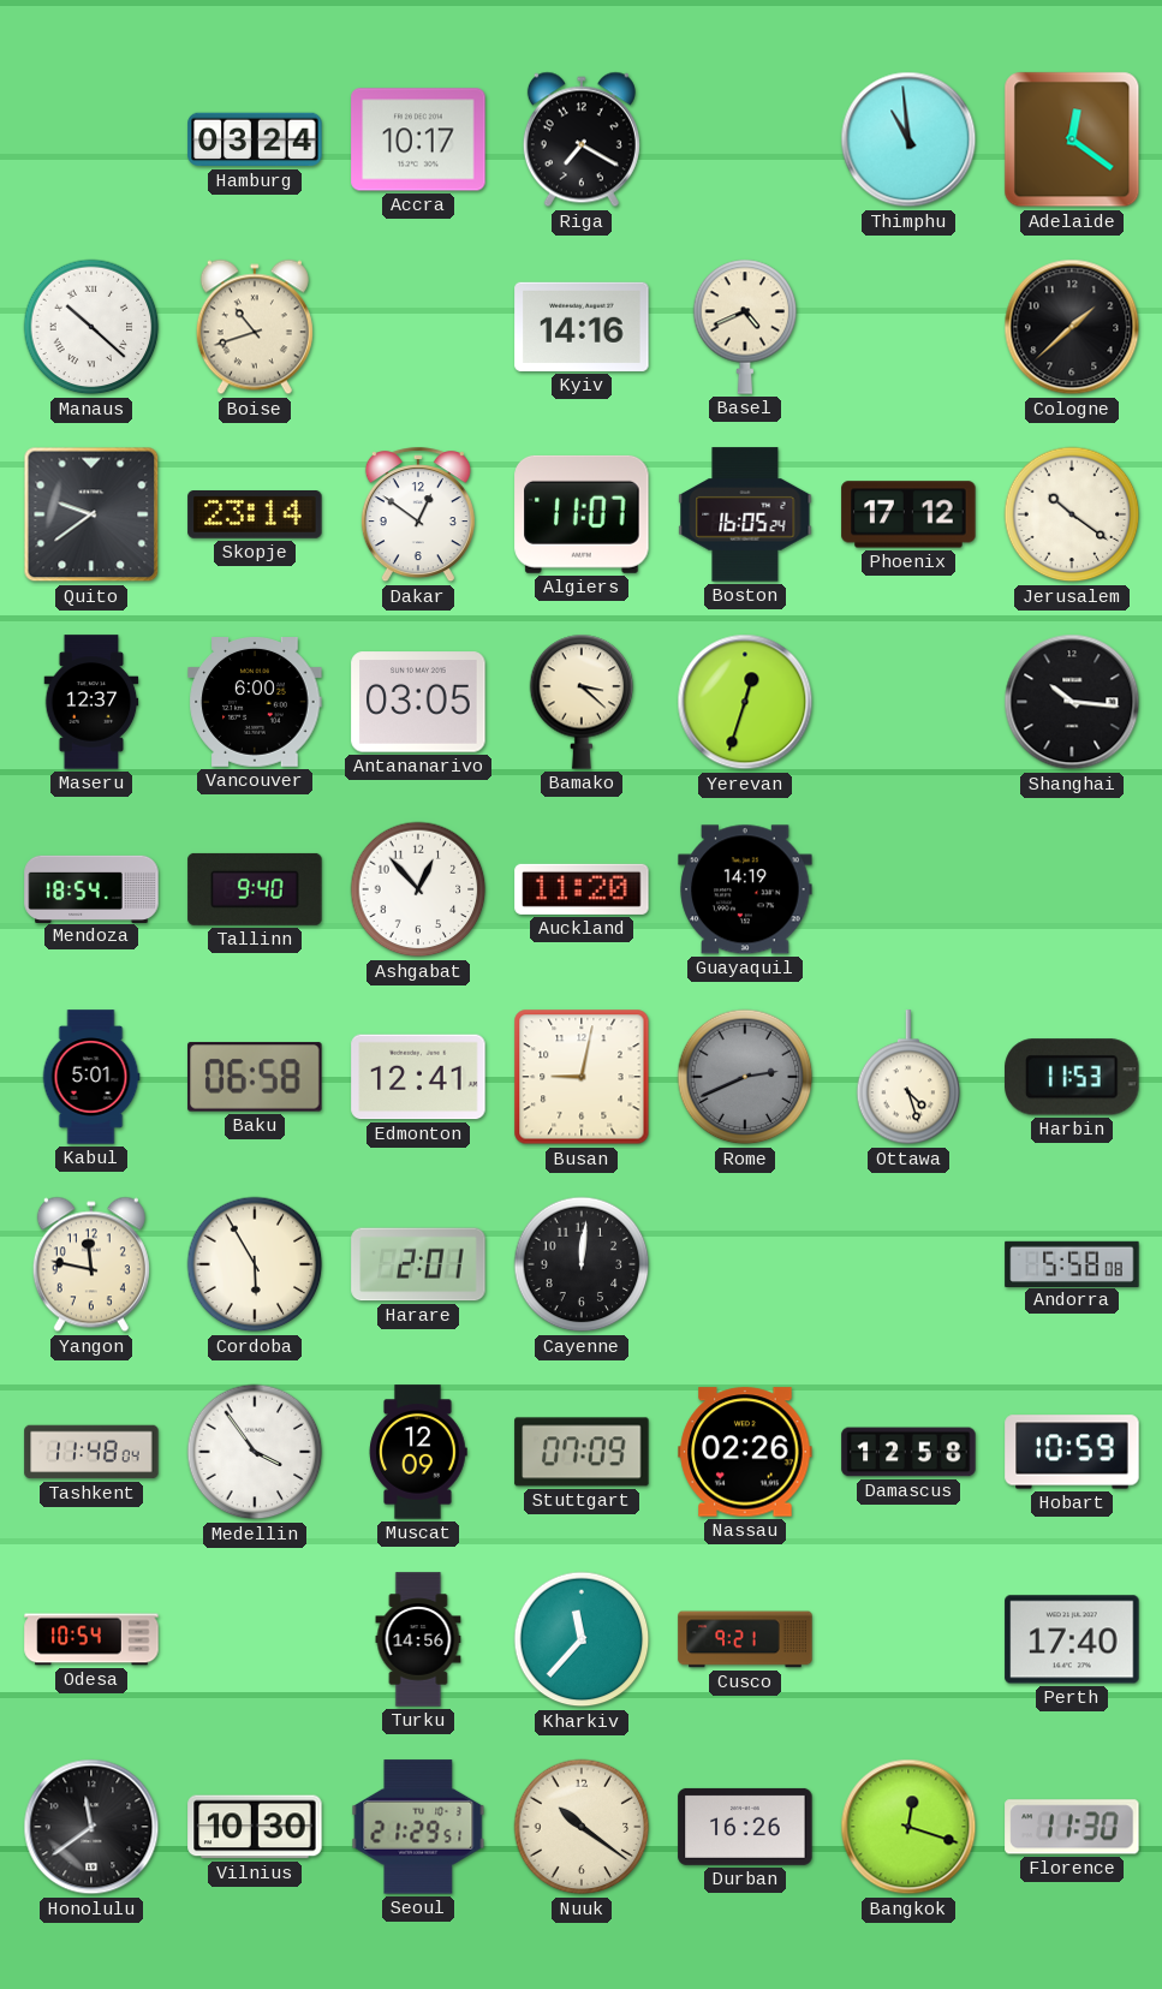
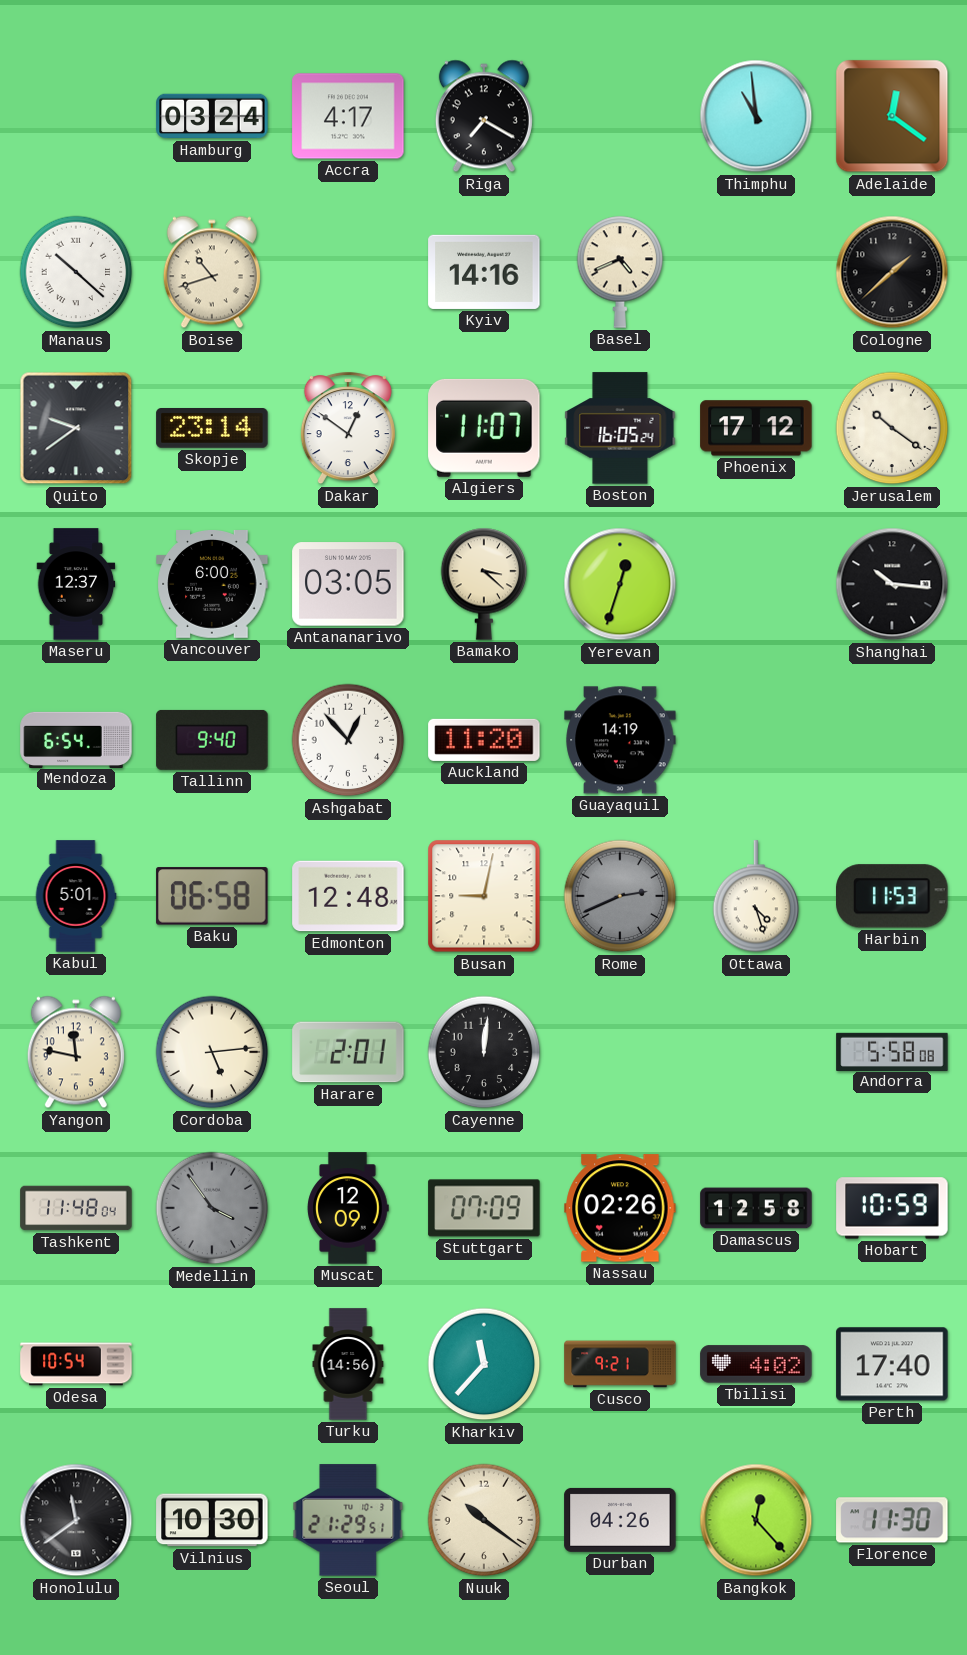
Accra: 10:17 -> 4:17
Mendoza: 18:54 -> 6:54
Edmonton: 12:41 -> 12:48
Cordoba: 5:55 -> 5:14
Medellin dial: white -> grey
Tbilisi: none -> 4:02
Durban: 16:26 -> 04:26
Bangkok: 12:18 -> 12:23
